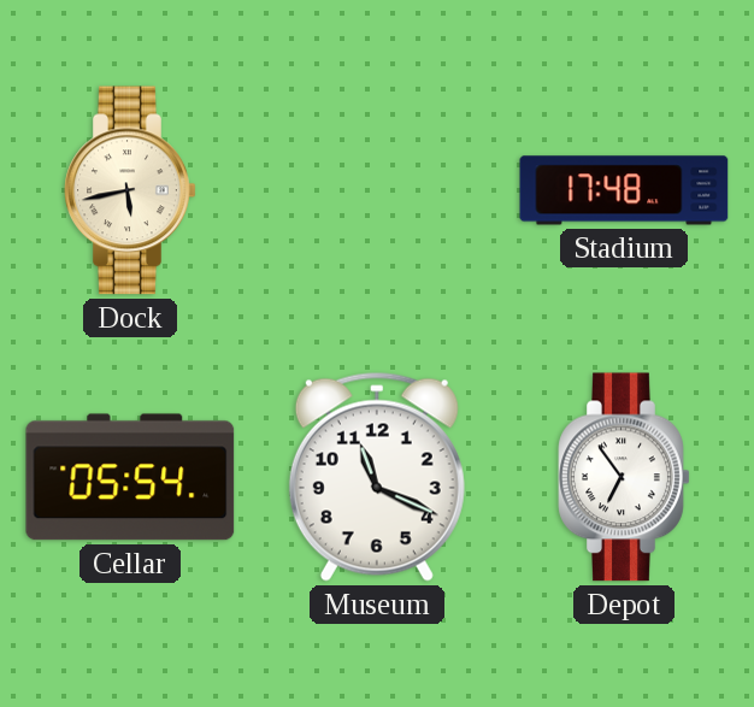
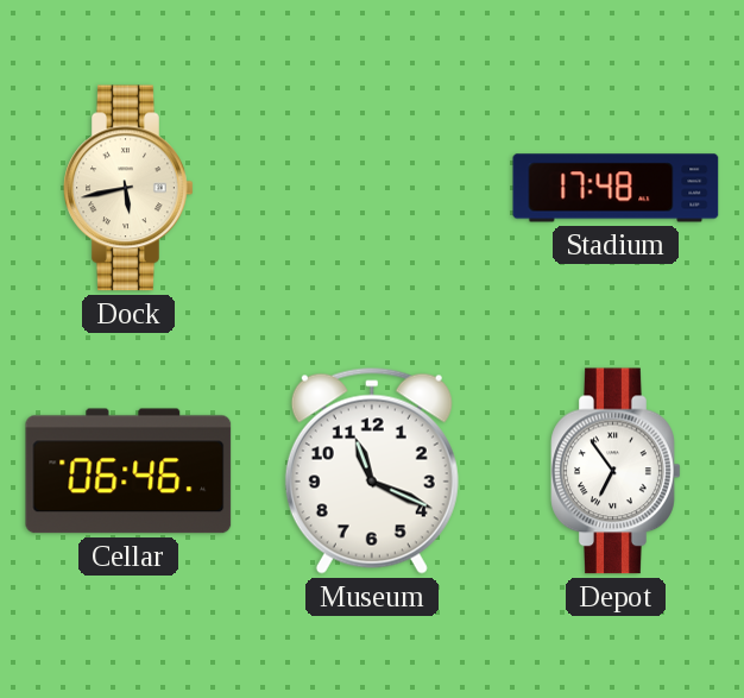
Cellar: 05:54 -> 06:46
